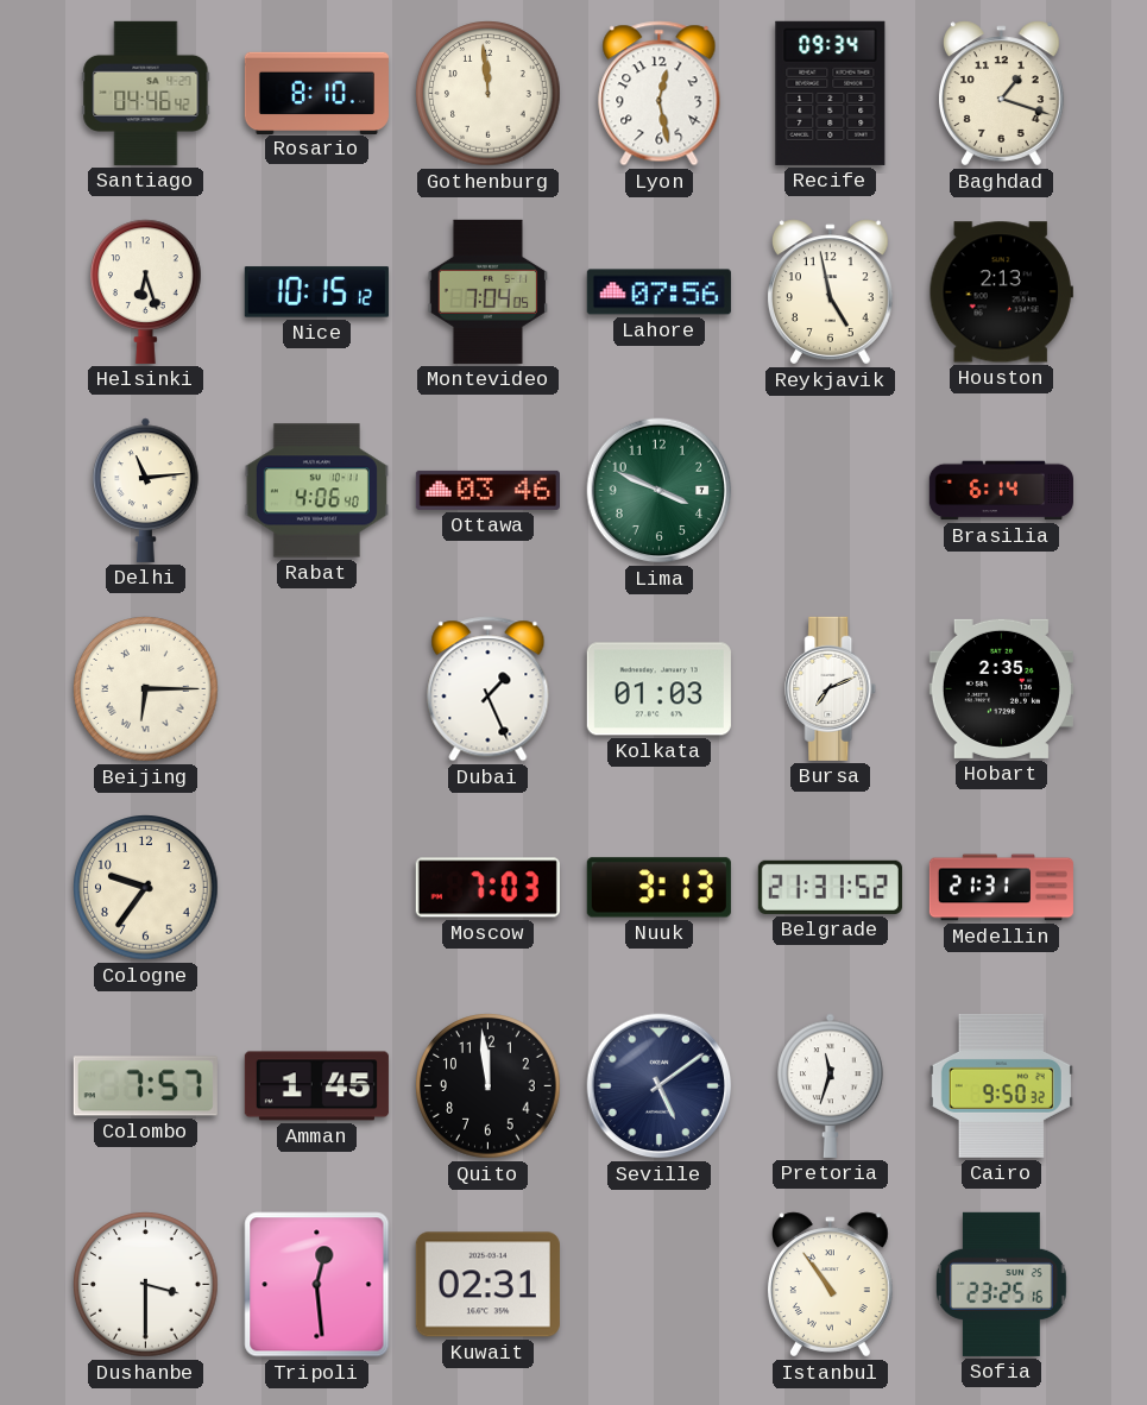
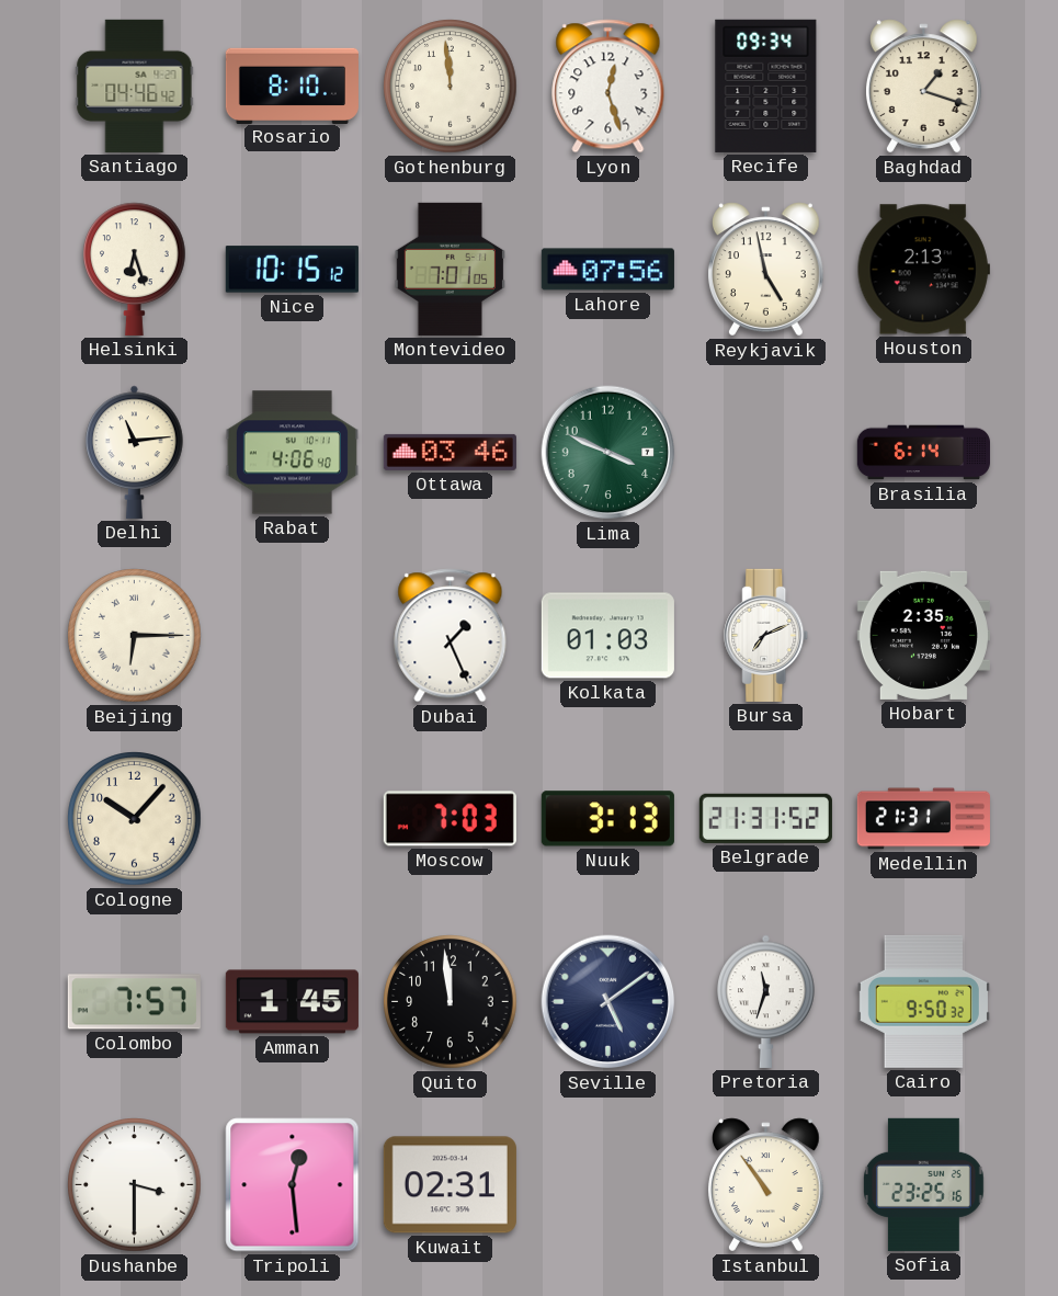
Lyon: 12:28 -> 12:27
Montevideo: 7:04 -> 7:01
Cologne: 9:36 -> 10:07
